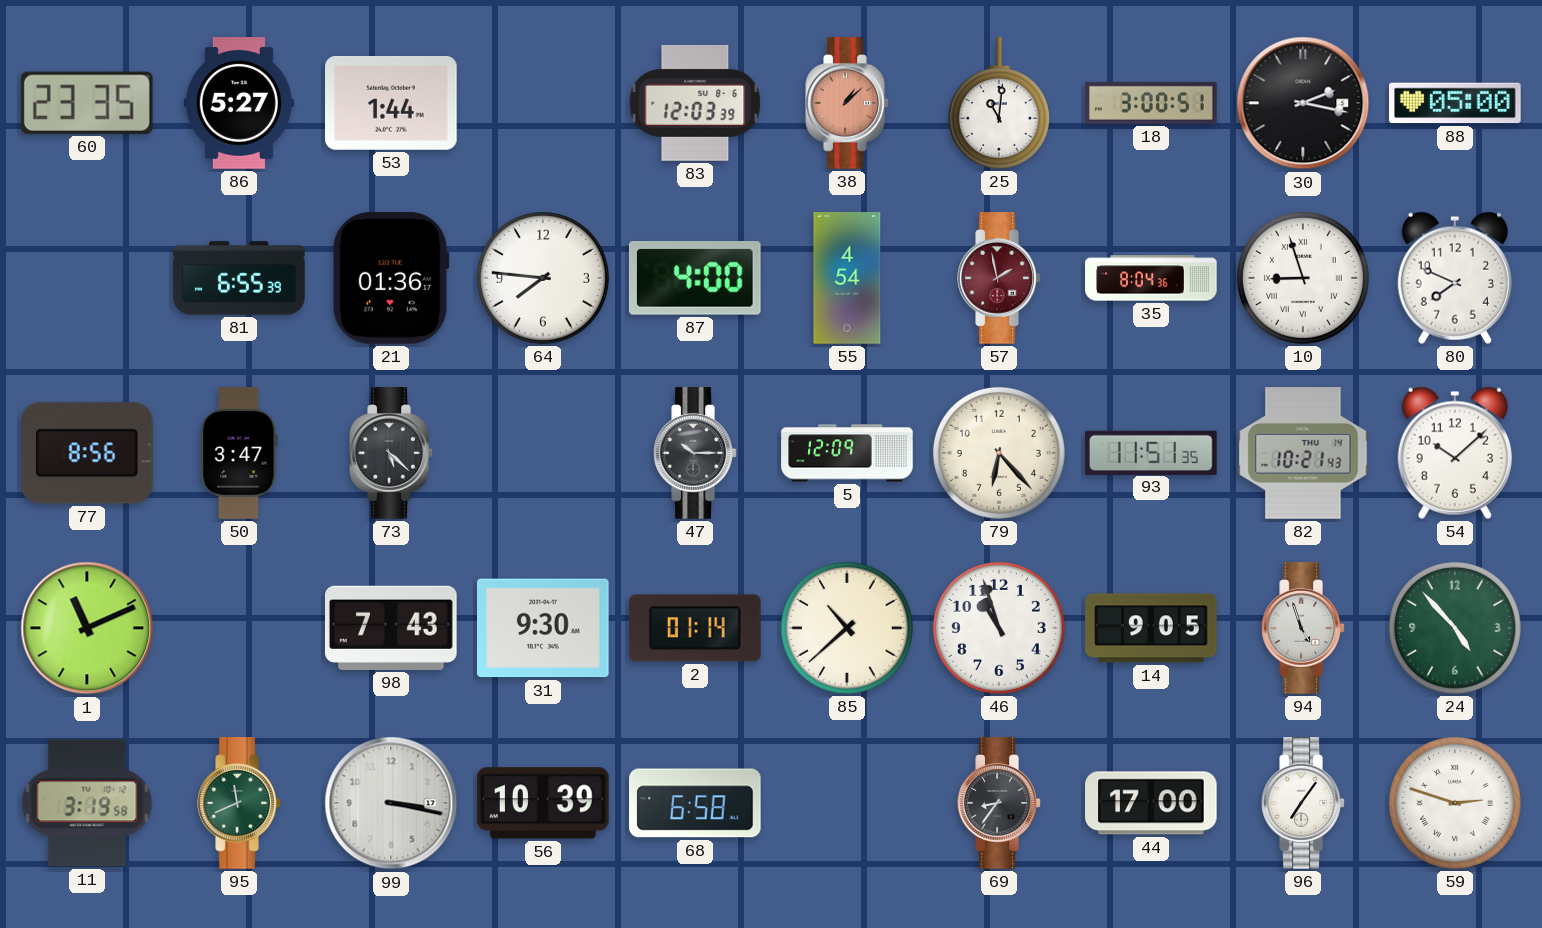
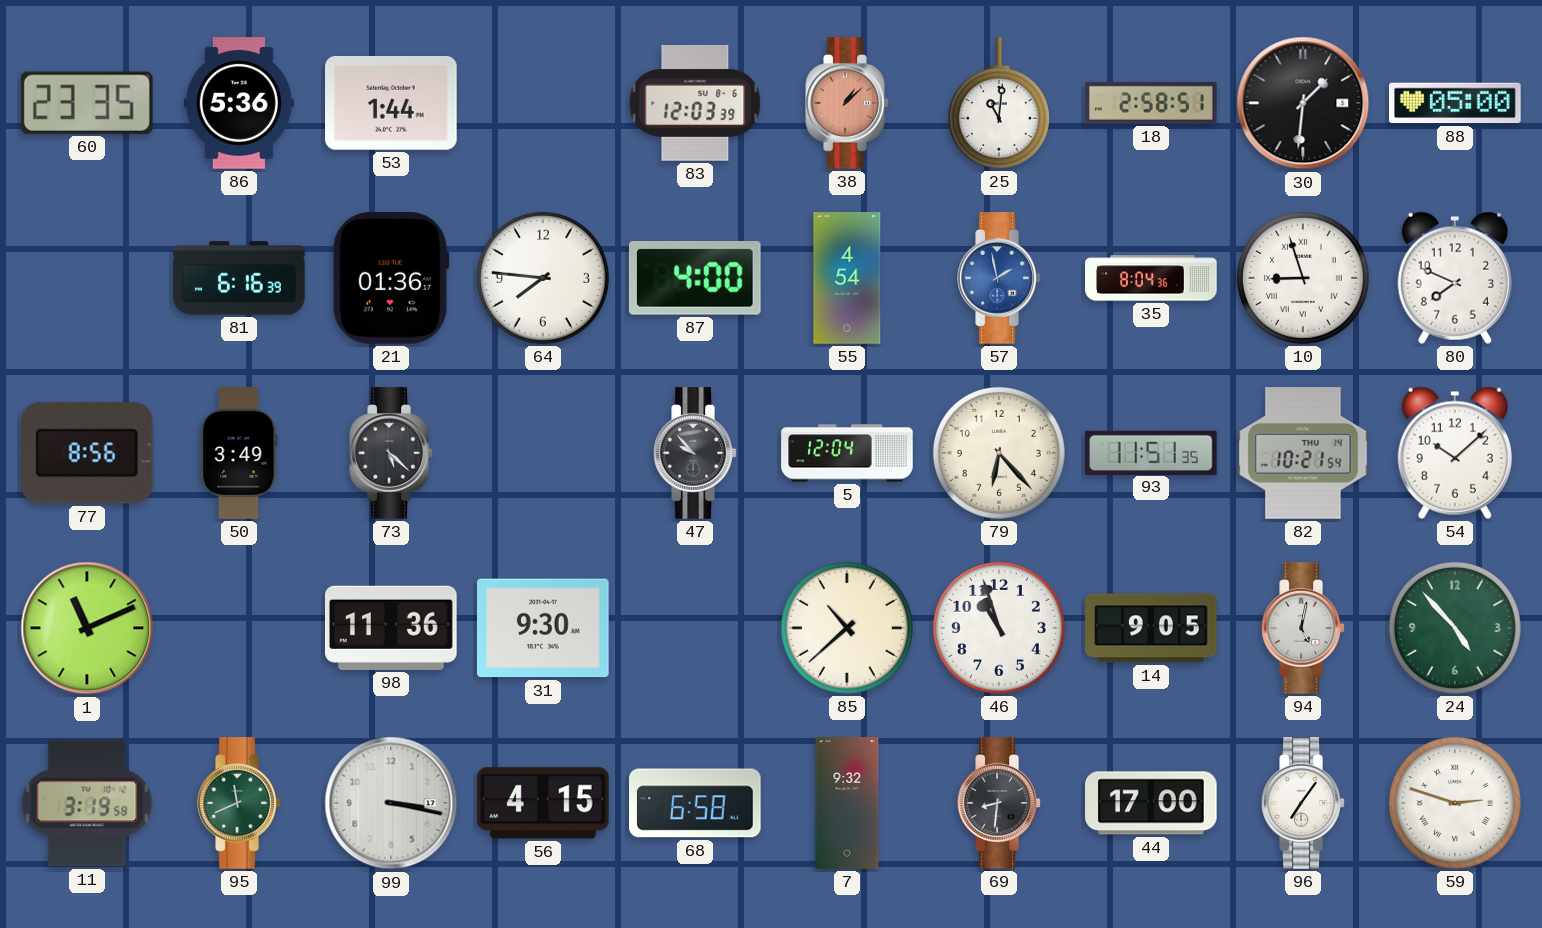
86: 5:27 -> 5:36
18: 3:00 -> 2:58
30: 2:17 -> 1:31
81: 6:55 -> 6:16
57 dial: burgundy -> blue
50: 3:47 -> 3:49
47: 10:15 -> 9:53
5: 12:09 -> 12:04
82: 10:21:43 -> 10:21:54
98: 7:43 -> 11:36
2: 01:14 -> none
94: 4:57 -> 5:02
56: 10:39 -> 4:15
7: none -> 9:32
69: 8:36 -> 8:31
